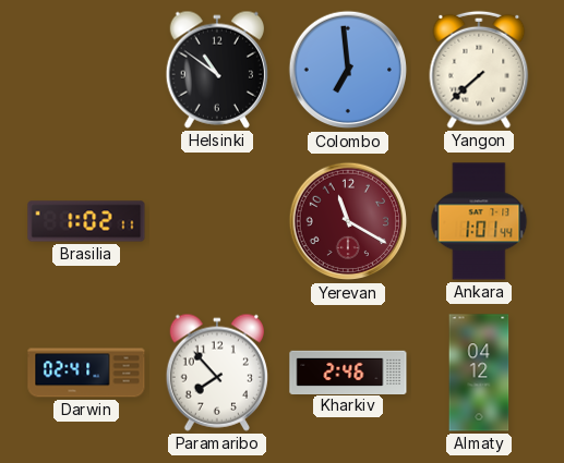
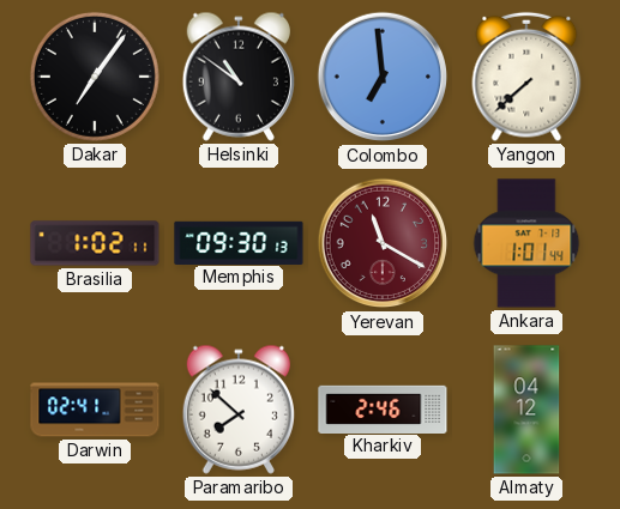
Dakar: none -> 7:06
Memphis: none -> 09:30
Paramaribo: 7:53 -> 7:52
